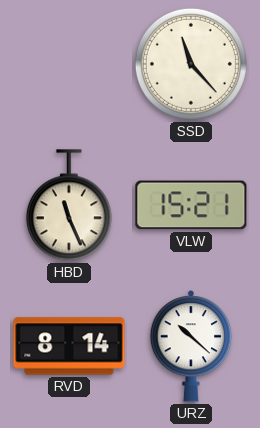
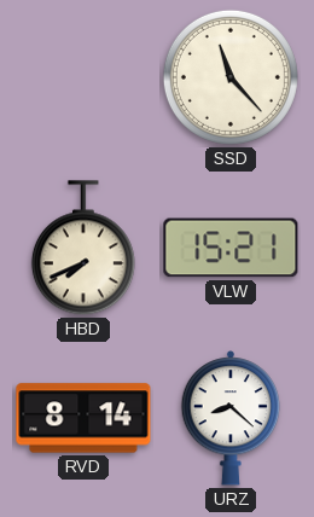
HBD: 11:26 -> 7:41
URZ: 10:22 -> 8:22
